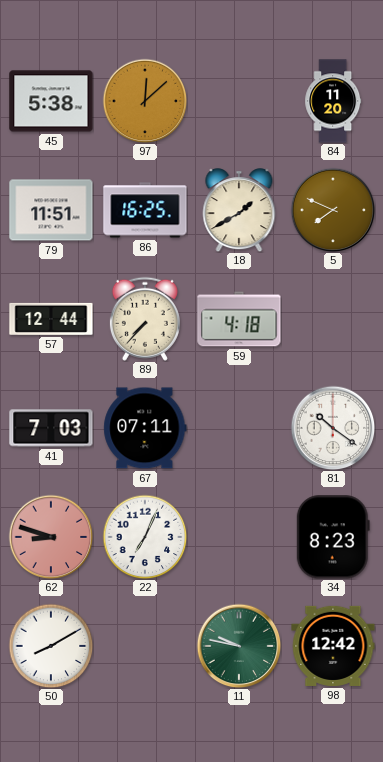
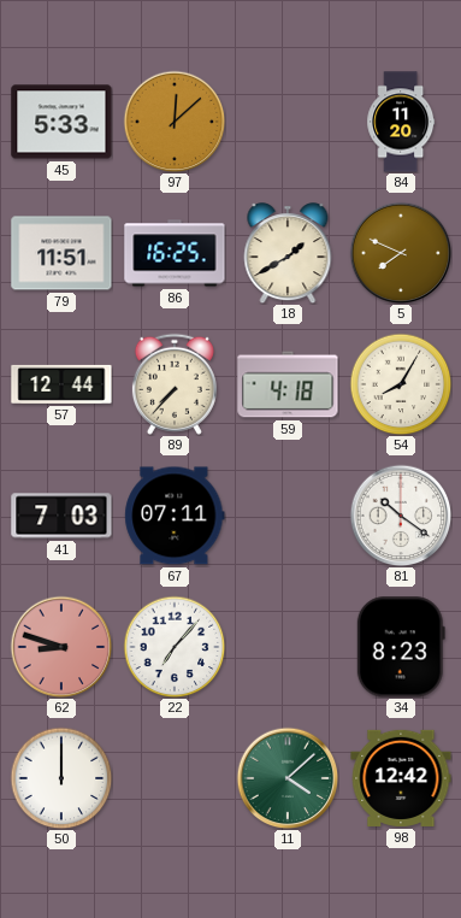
45: 5:38 -> 5:33
54: none -> 8:05
22: 7:04 -> 7:07
50: 8:10 -> 12:00
11: 9:47 -> 4:08
